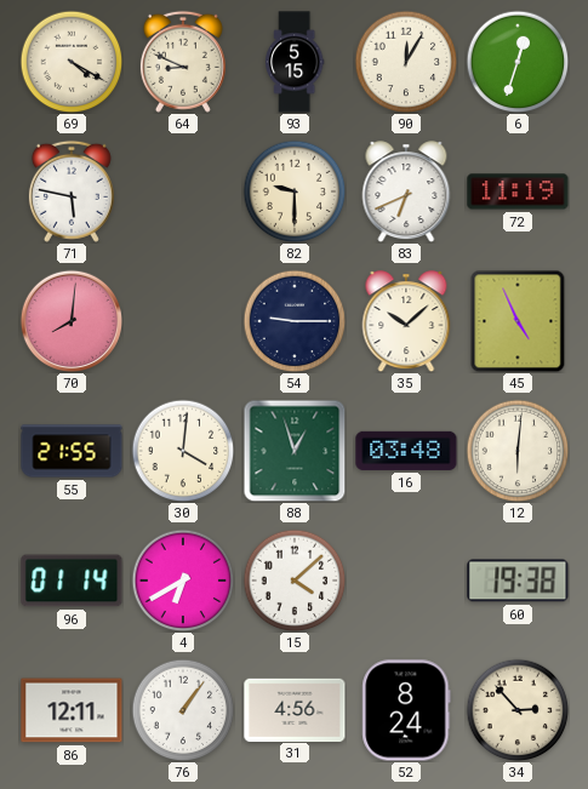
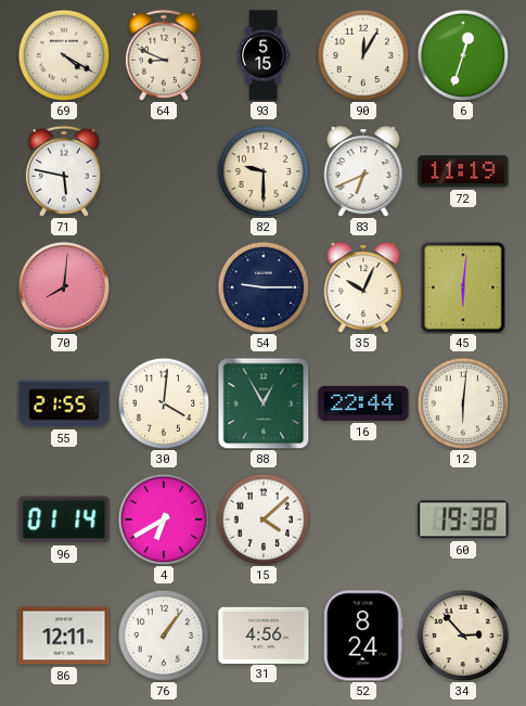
35: 10:08 -> 10:04
45: 4:56 -> 6:01
88: 12:57 -> 12:55
16: 03:48 -> 22:44
